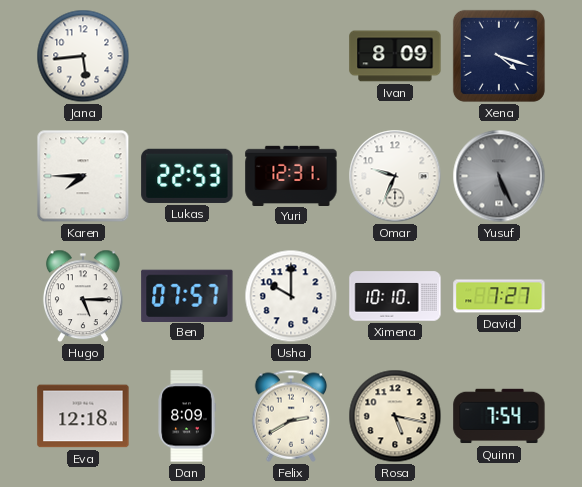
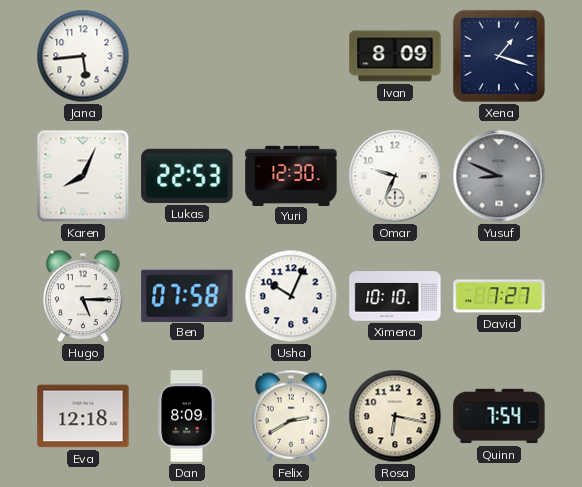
Xena: 4:18 -> 1:18
Karen: 7:45 -> 8:04
Yuri: 12:31 -> 12:30
Yusuf: 5:26 -> 8:49
Ben: 07:57 -> 07:58
Usha: 10:00 -> 10:04
Rosa: 5:17 -> 6:17
